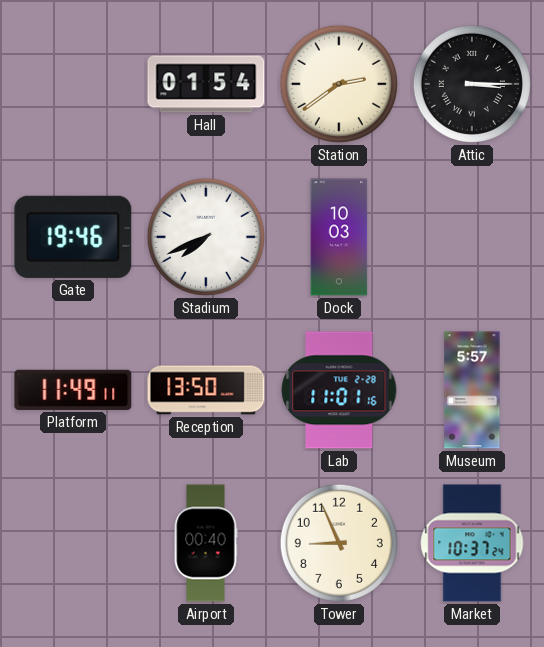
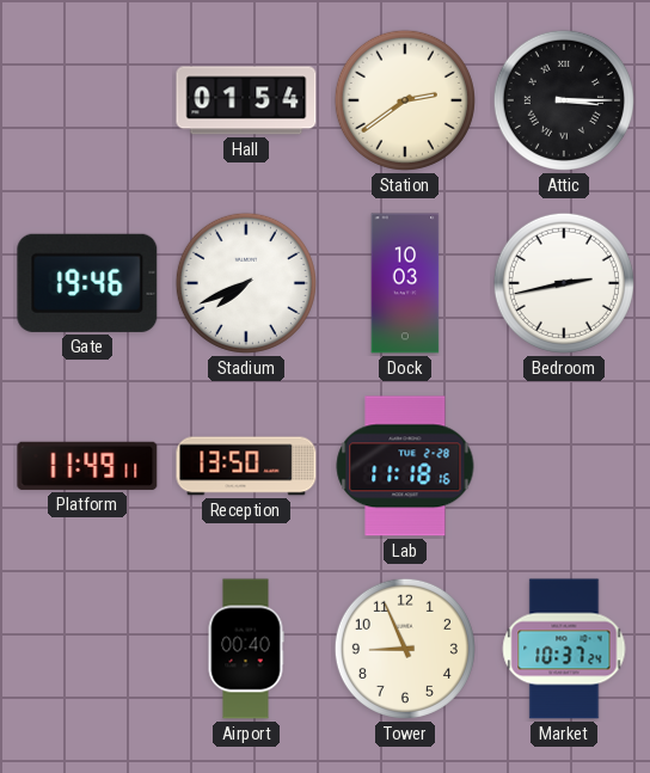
Bedroom: none -> 2:43
Lab: 11:01 -> 11:18
Museum: 5:57 -> none
